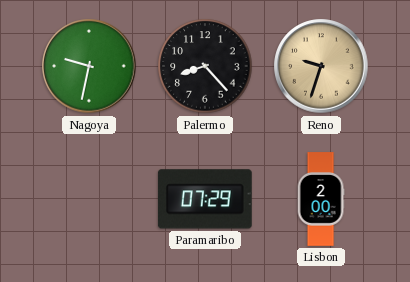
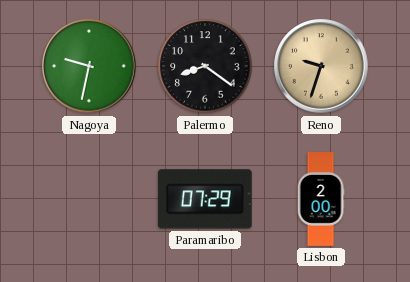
Palermo: 8:23 -> 8:21
